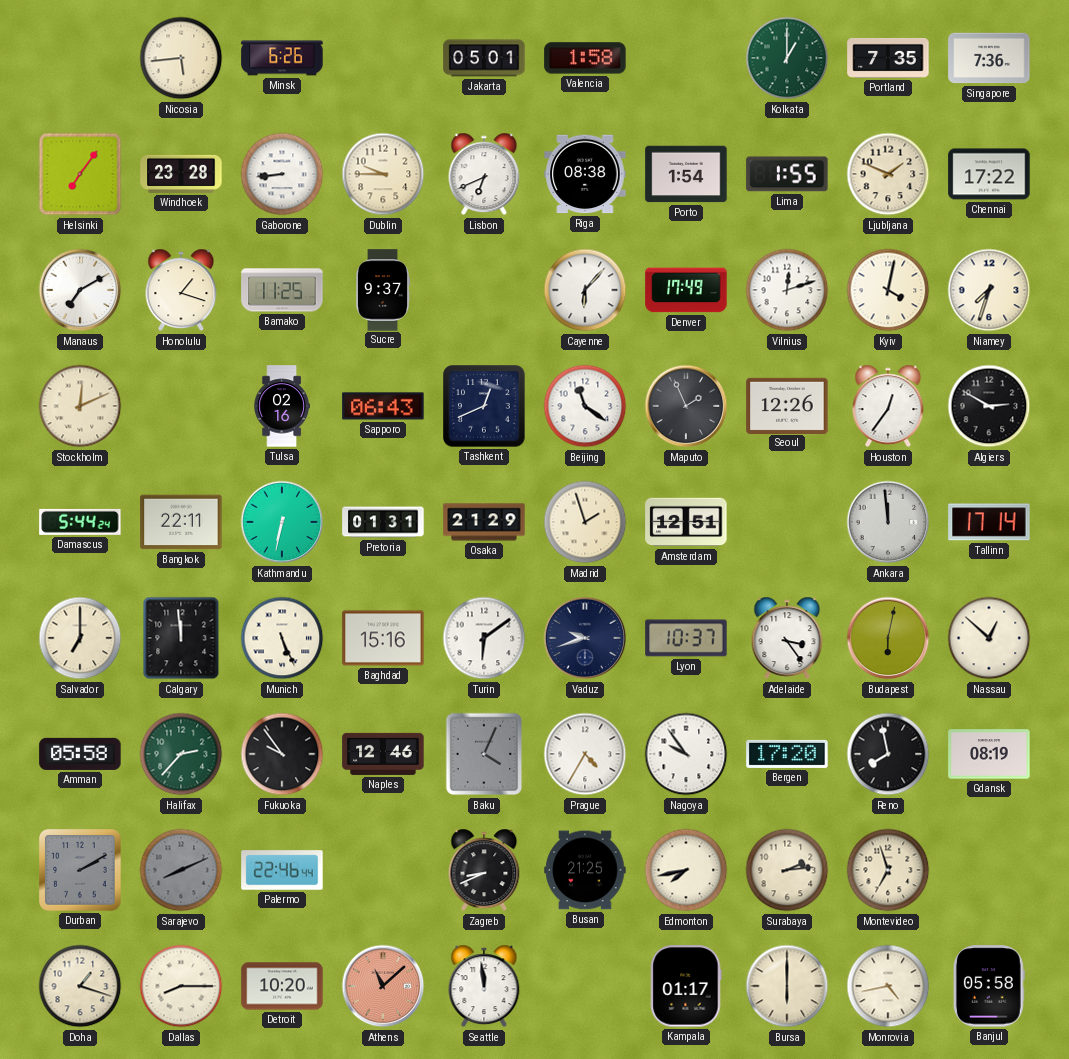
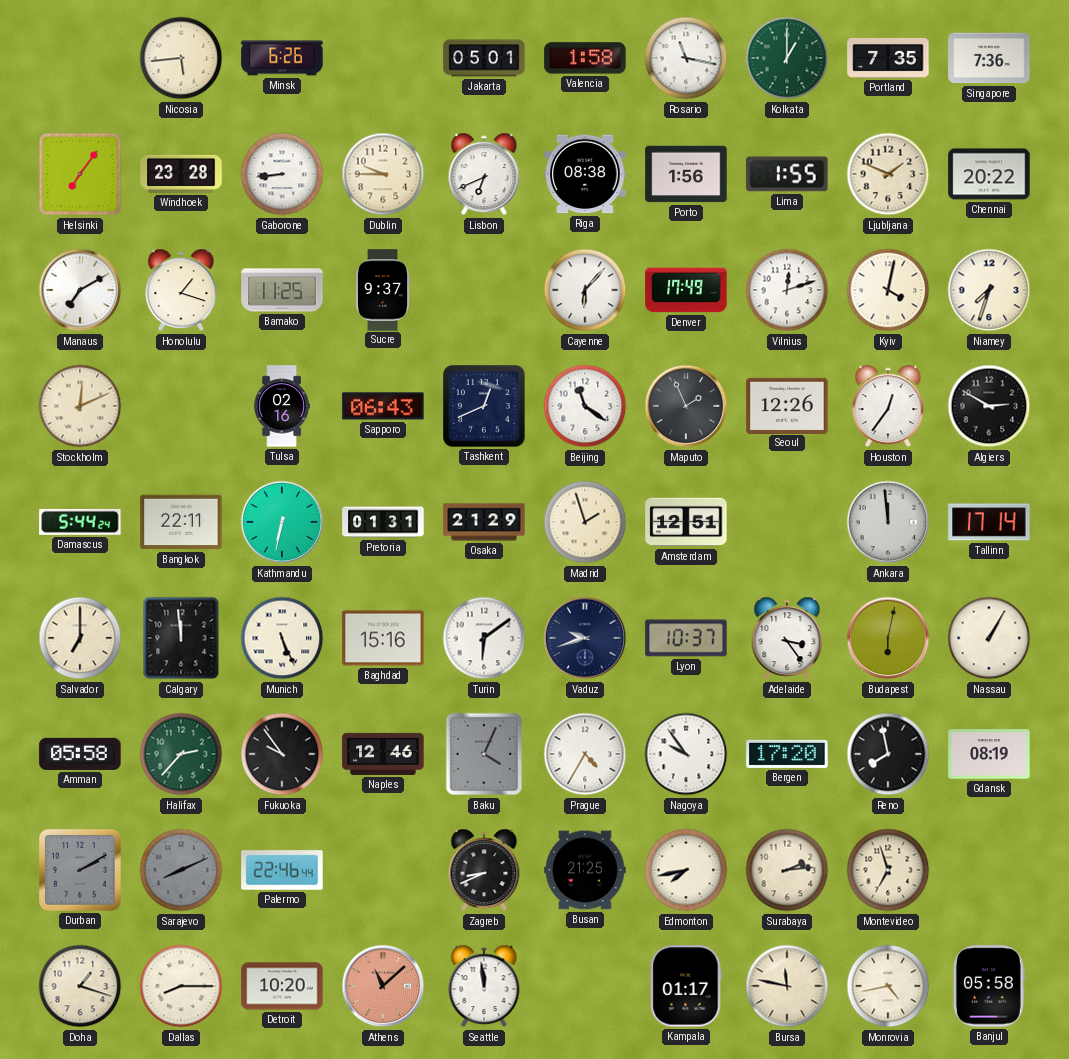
Rosario: none -> 11:17
Porto: 1:54 -> 1:56
Chennai: 17:22 -> 20:22
Nassau: 12:52 -> 1:05
Bursa: 6:00 -> 11:47
